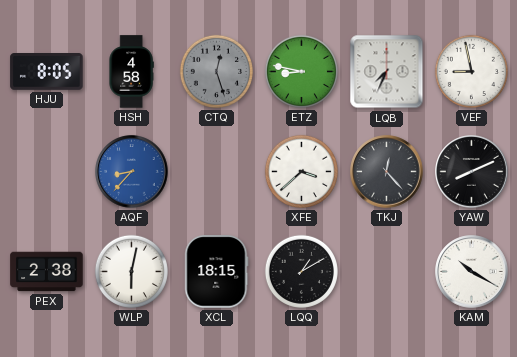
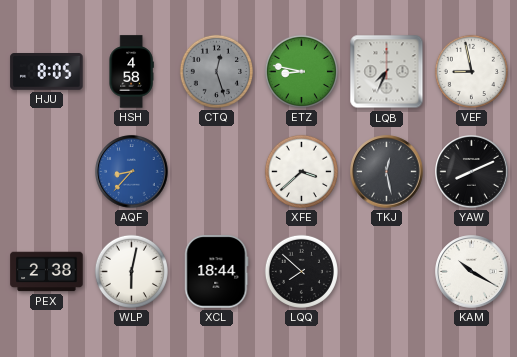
TKJ: 12:23 -> 12:28
XCL: 18:15 -> 18:44
LQQ: 1:10 -> 7:52
